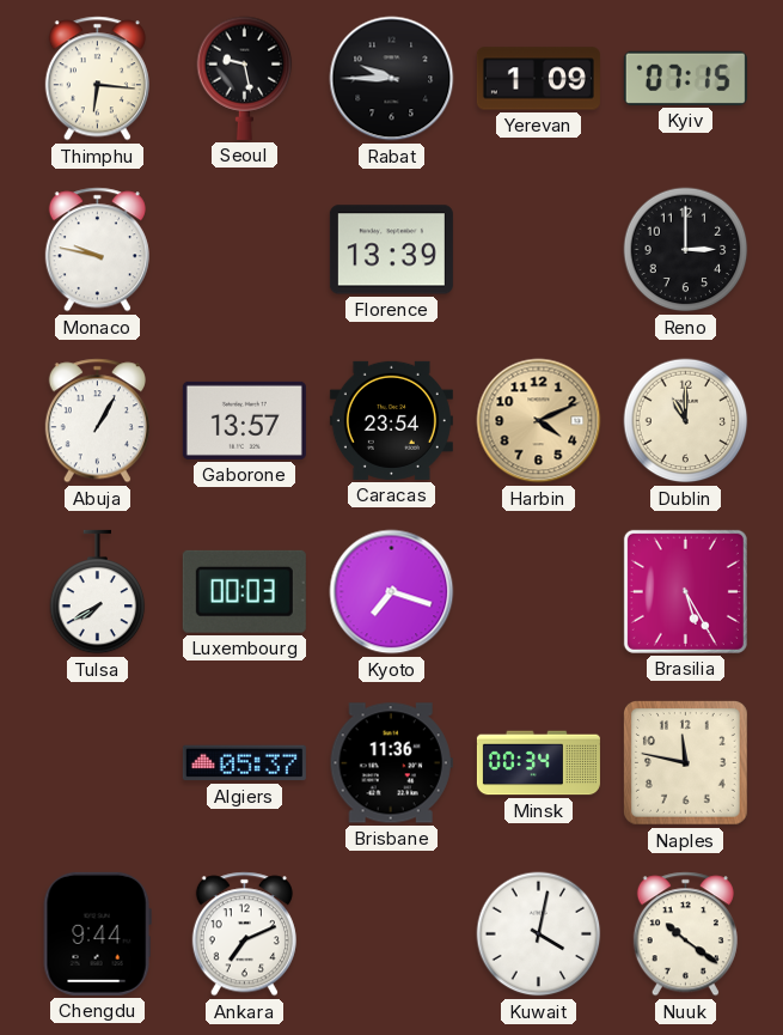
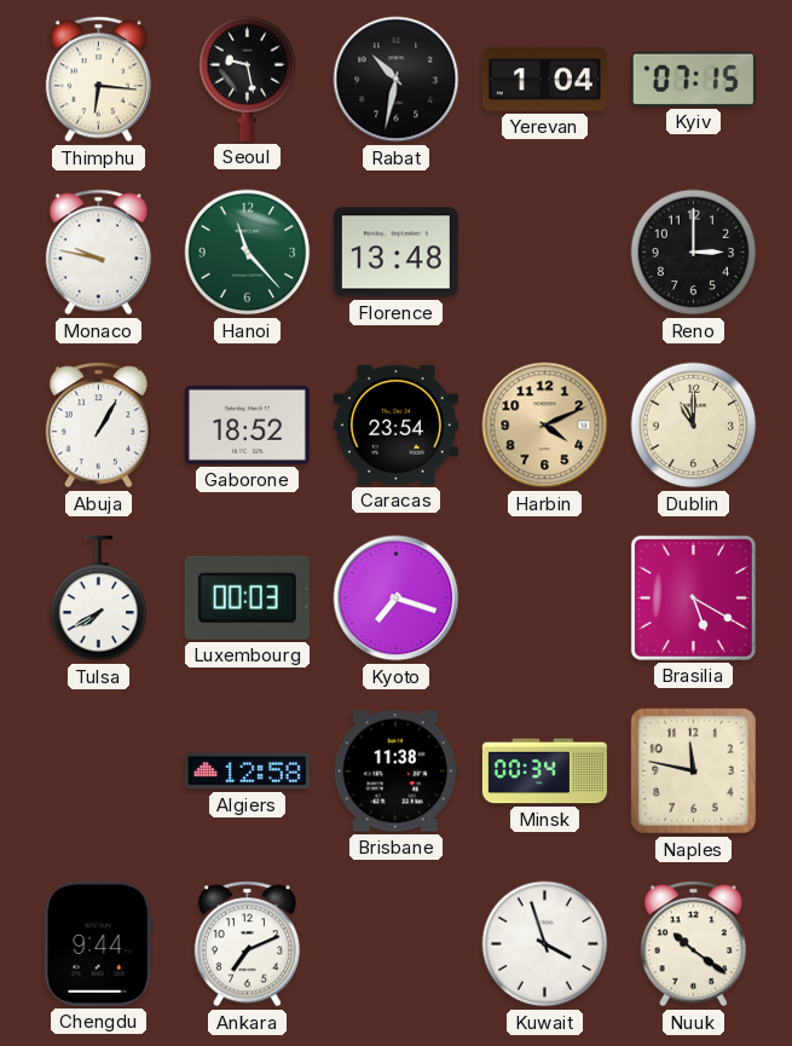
Rabat: 9:45 -> 10:32
Yerevan: 1:09 -> 1:04
Hanoi: none -> 11:23
Florence: 13:39 -> 13:48
Gaborone: 13:57 -> 18:52
Brasilia: 5:25 -> 5:20
Algiers: 05:37 -> 12:58
Brisbane: 11:36 -> 11:38
Kuwait: 4:02 -> 3:57
